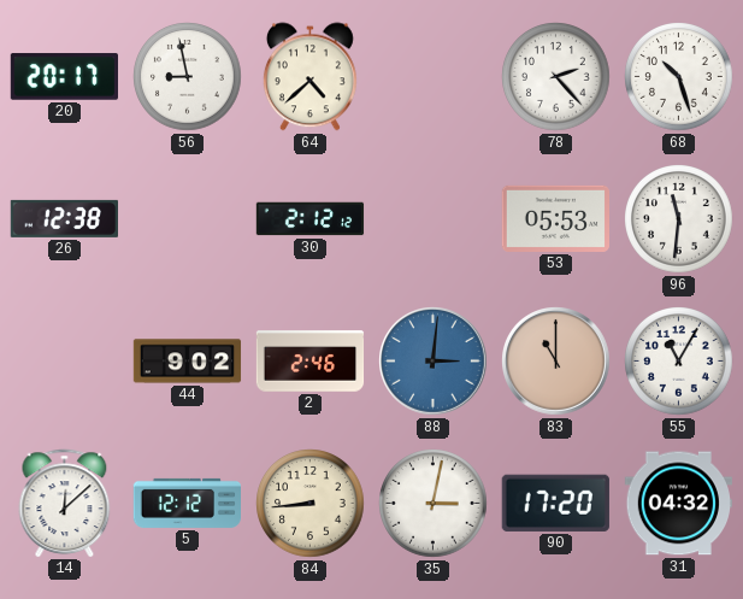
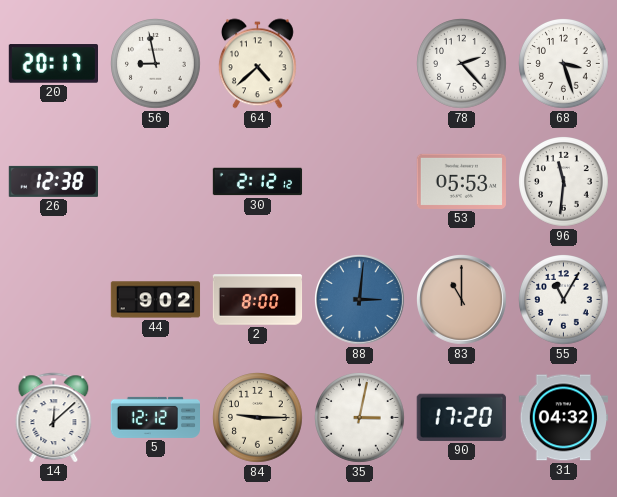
68: 10:27 -> 3:27
2: 2:46 -> 8:00
84: 8:44 -> 9:15
